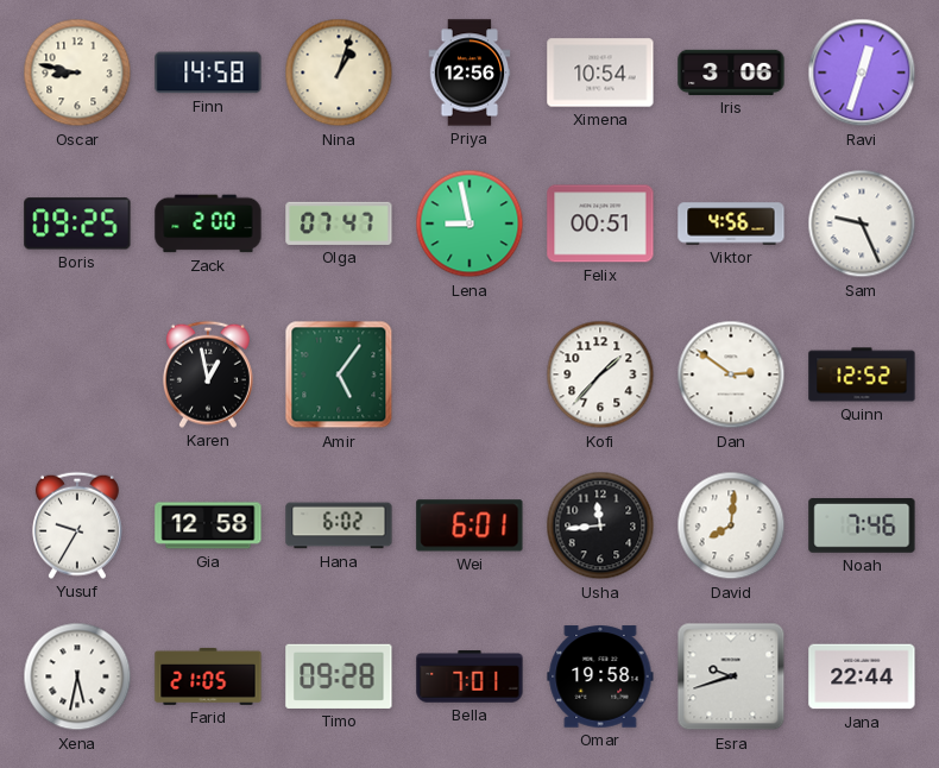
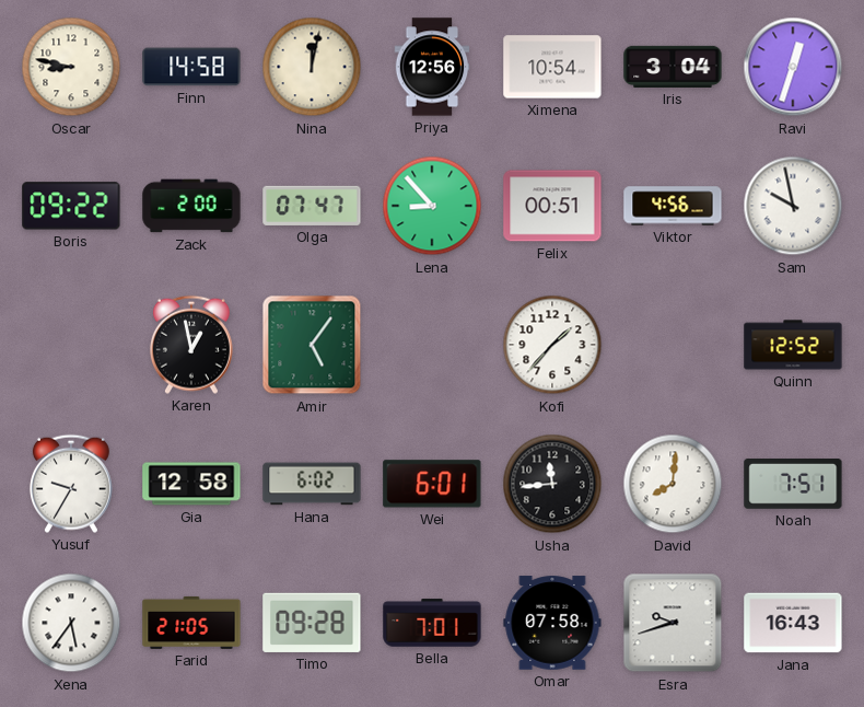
Nina: 1:03 -> 12:02
Iris: 3:06 -> 3:04
Boris: 09:25 -> 09:22
Lena: 8:58 -> 8:53
Sam: 9:26 -> 9:58
Dan: 2:51 -> none
Noah: 7:46 -> 7:51
Xena: 5:32 -> 5:36
Omar: 19:58 -> 07:58
Jana: 22:44 -> 16:43
